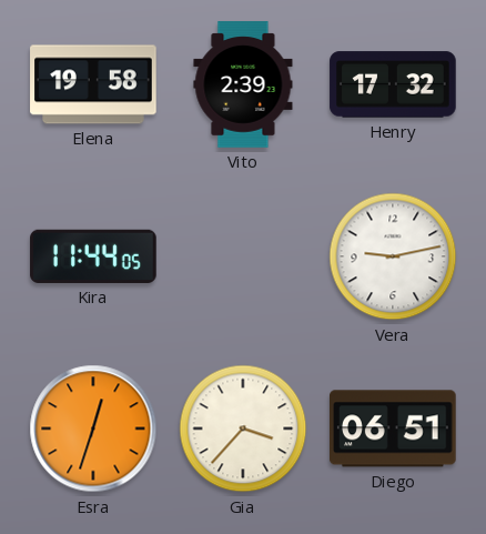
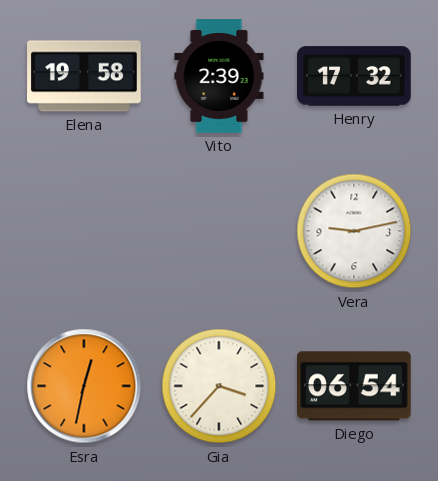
Kira: 11:44 -> none
Esra: 12:33 -> 12:32
Diego: 06:51 -> 06:54
